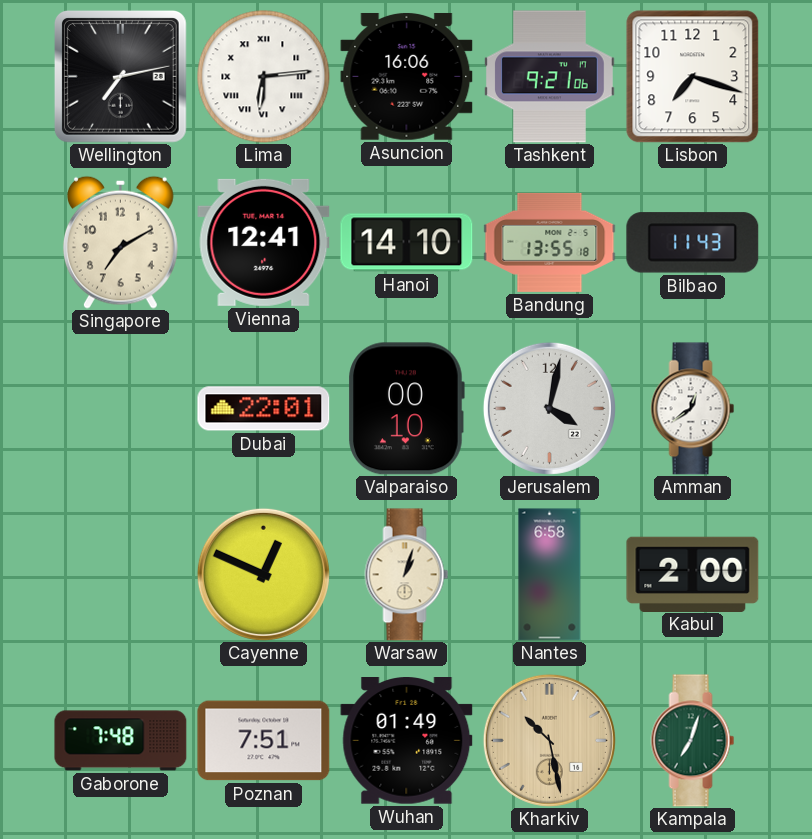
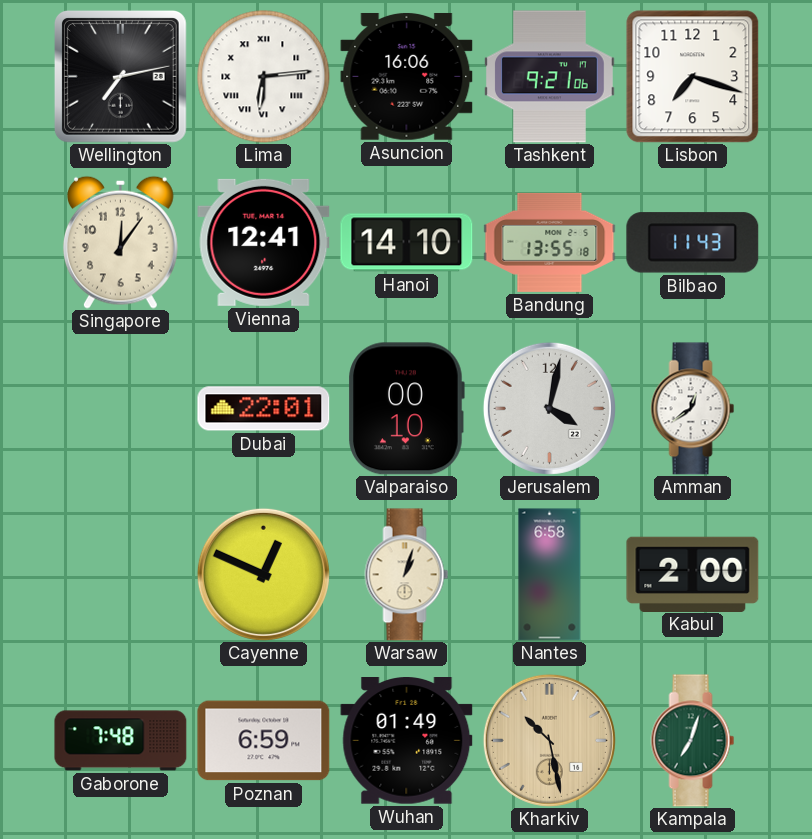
Singapore: 7:10 -> 12:06
Poznan: 7:51 -> 6:59
